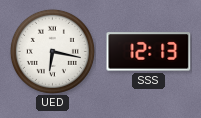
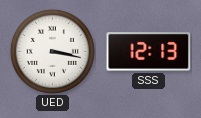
UED: 6:17 -> 3:17
